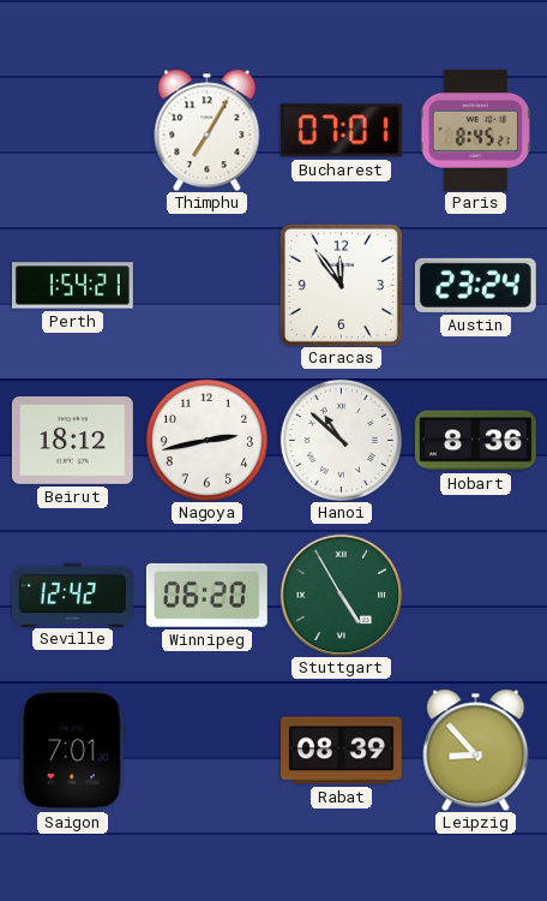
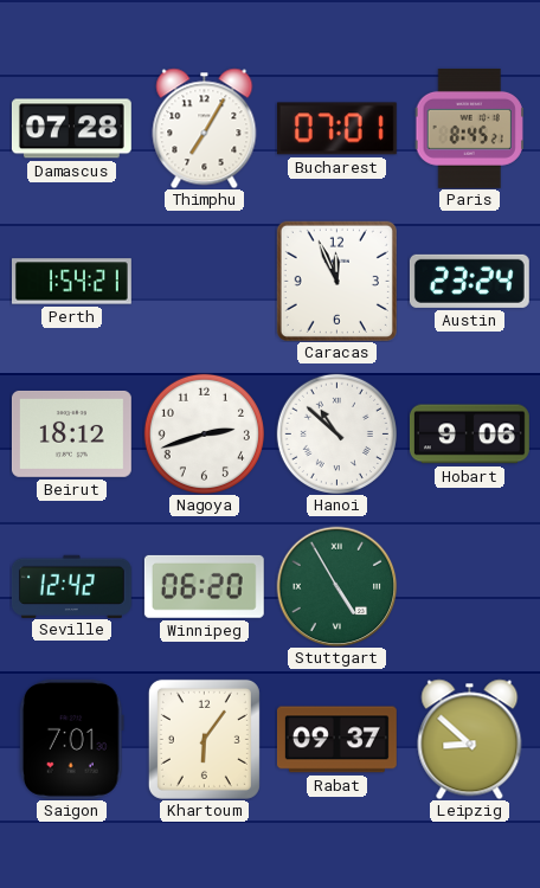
Damascus: none -> 07:28
Caracas: 11:54 -> 11:56
Nagoya: 2:43 -> 2:42
Hobart: 8:36 -> 9:06
Khartoum: none -> 6:06
Rabat: 08:39 -> 09:37
Leipzig: 8:53 -> 8:52
